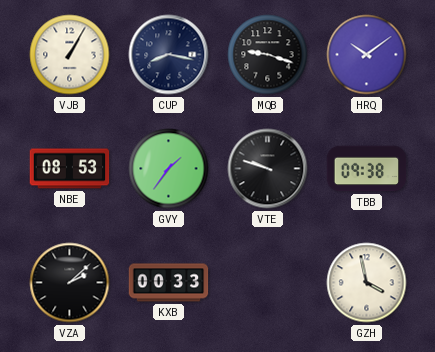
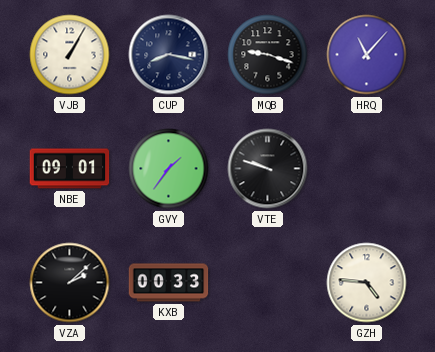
HRQ: 10:09 -> 11:07
NBE: 08:53 -> 09:01
TBB: 09:38 -> none
GZH: 3:58 -> 4:46
